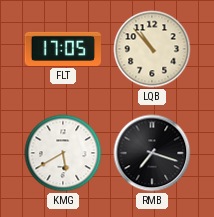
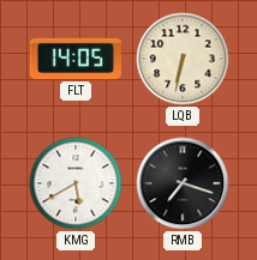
FLT: 17:05 -> 14:05
LQB: 10:53 -> 6:32
